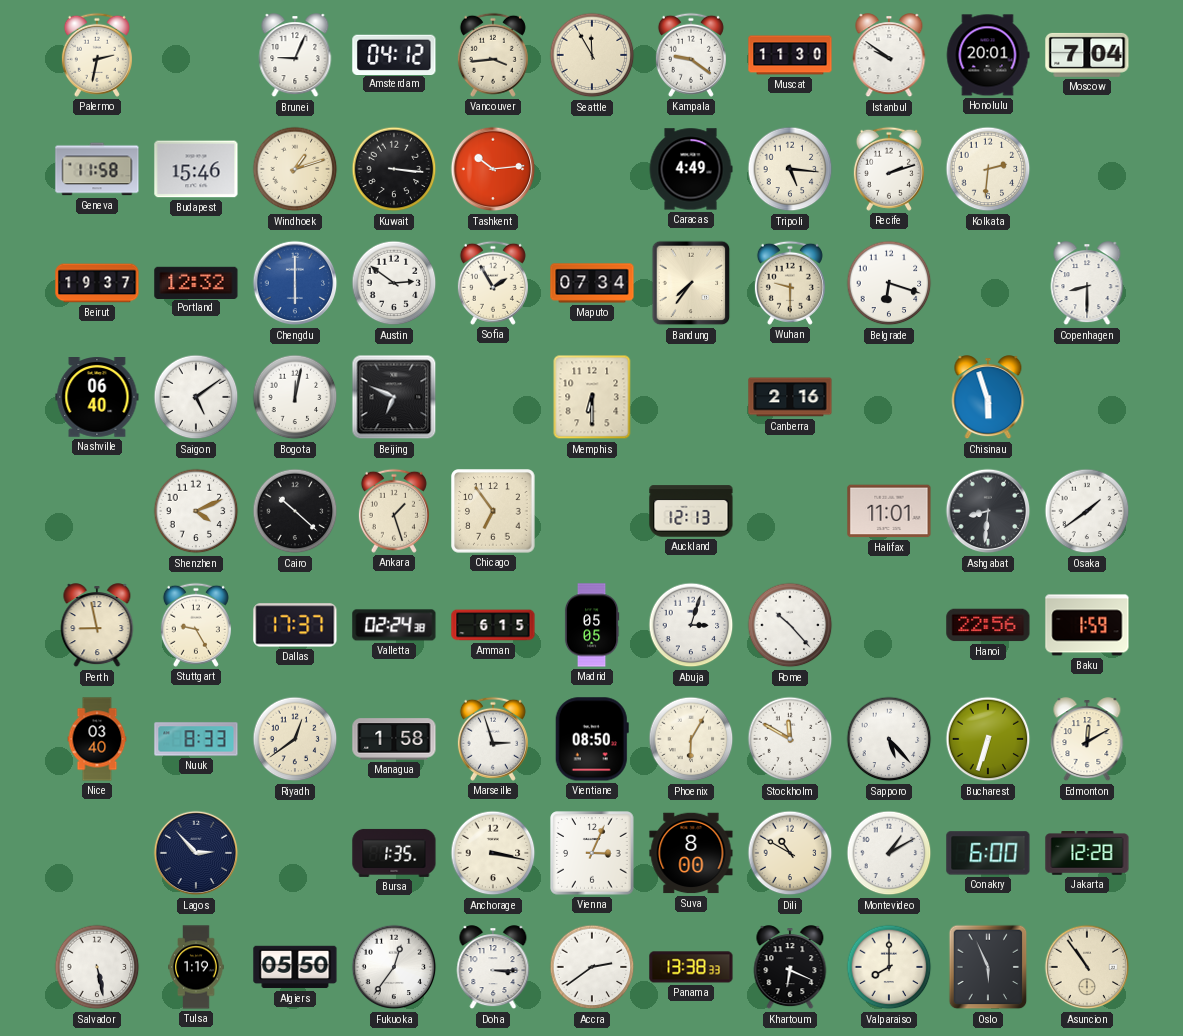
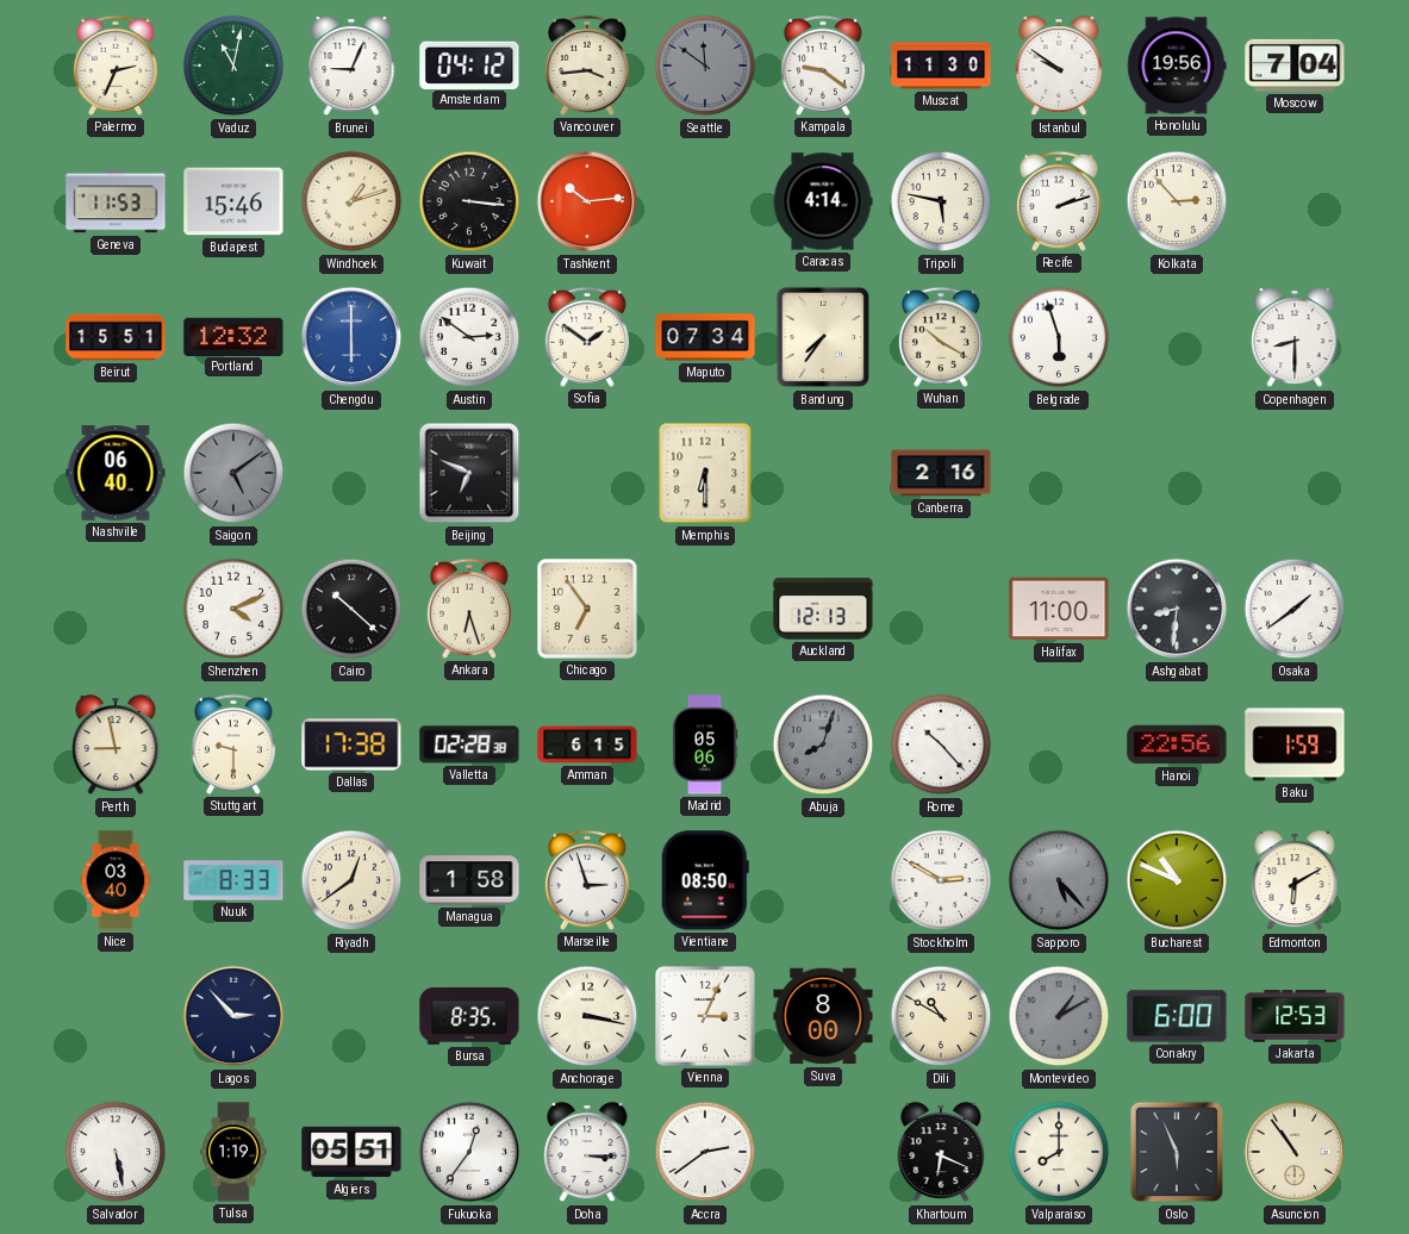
Palermo: 2:32 -> 2:34
Vaduz: none -> 11:02
Seattle: 11:55 -> 11:51
Seattle dial: cream -> grey
Honolulu: 20:01 -> 19:56
Geneva: 11:58 -> 11:53
Caracas: 4:49 -> 4:14
Tripoli: 5:16 -> 5:47
Kolkata: 2:31 -> 2:53
Beirut: 19:37 -> 15:51
Sofia: 1:55 -> 1:51
Wuhan: 9:30 -> 10:20
Belgrade: 6:18 -> 5:57
Saigon dial: white -> grey
Bogota: 12:02 -> none
Chisinau: 5:57 -> none
Ankara: 1:27 -> 6:27
Halifax: 11:01 -> 11:00
Stuttgart: 9:25 -> 9:30
Dallas: 17:37 -> 17:38
Valletta: 02:24 -> 02:28
Madrid: 05:05 -> 05:06
Abuja: 3:03 -> 8:03
Abuja dial: white -> grey
Phoenix: 6:05 -> none
Stockholm: 11:50 -> 2:50
Sapporo dial: white -> grey
Bucharest: 6:33 -> 10:49
Edmonton: 12:10 -> 6:10
Bursa: 1:35 -> 8:35
Montevideo dial: white -> grey
Jakarta: 12:28 -> 12:53
Algiers: 05:50 -> 05:51
Panama: 13:38 -> none
